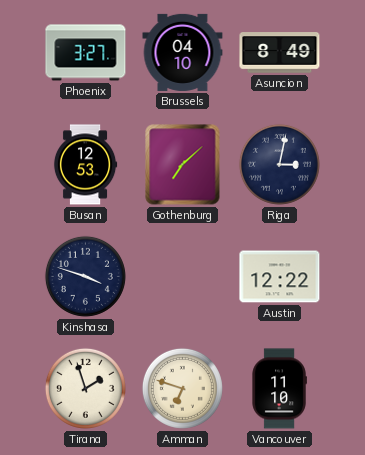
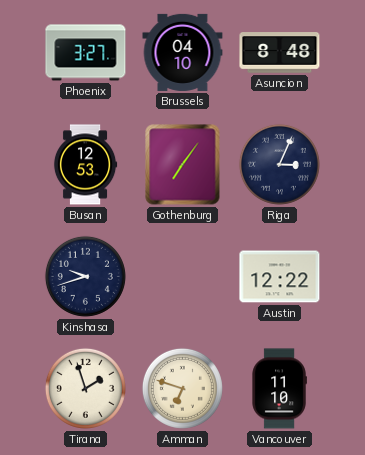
Asuncion: 8:49 -> 8:48
Gothenburg: 7:08 -> 7:06
Riga: 3:02 -> 3:04
Kinshasa: 3:48 -> 9:42
